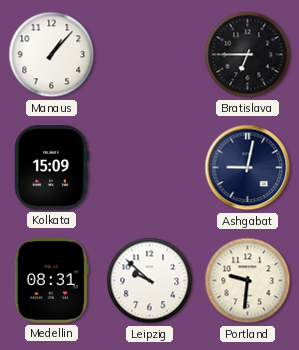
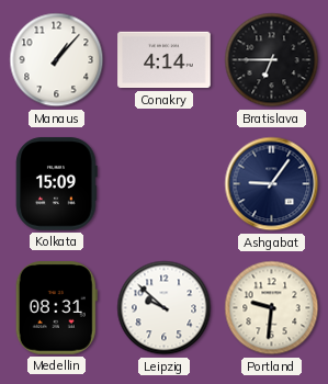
Conakry: none -> 4:14
Ashgabat: 9:02 -> 9:06
